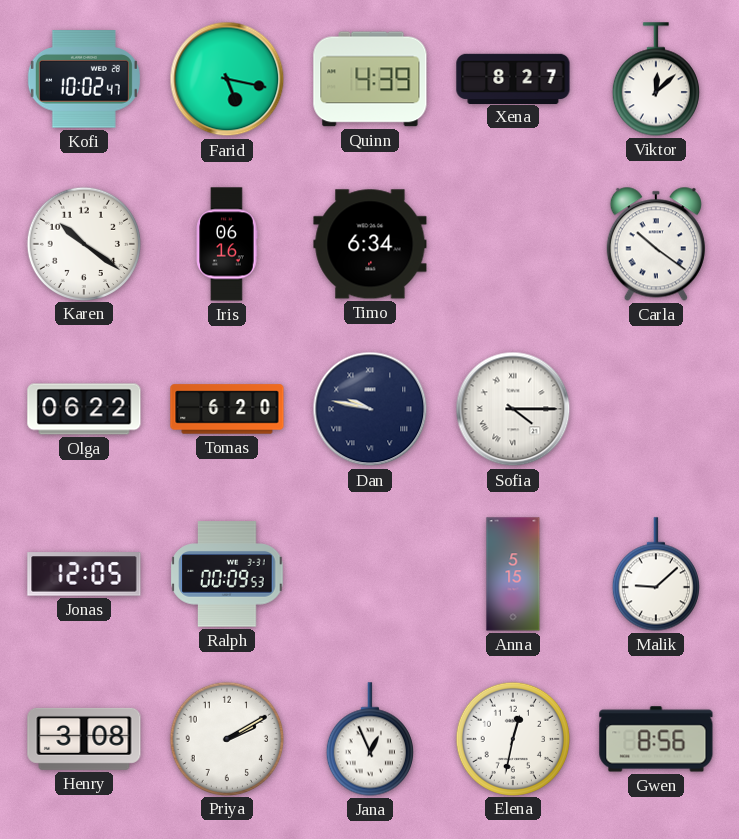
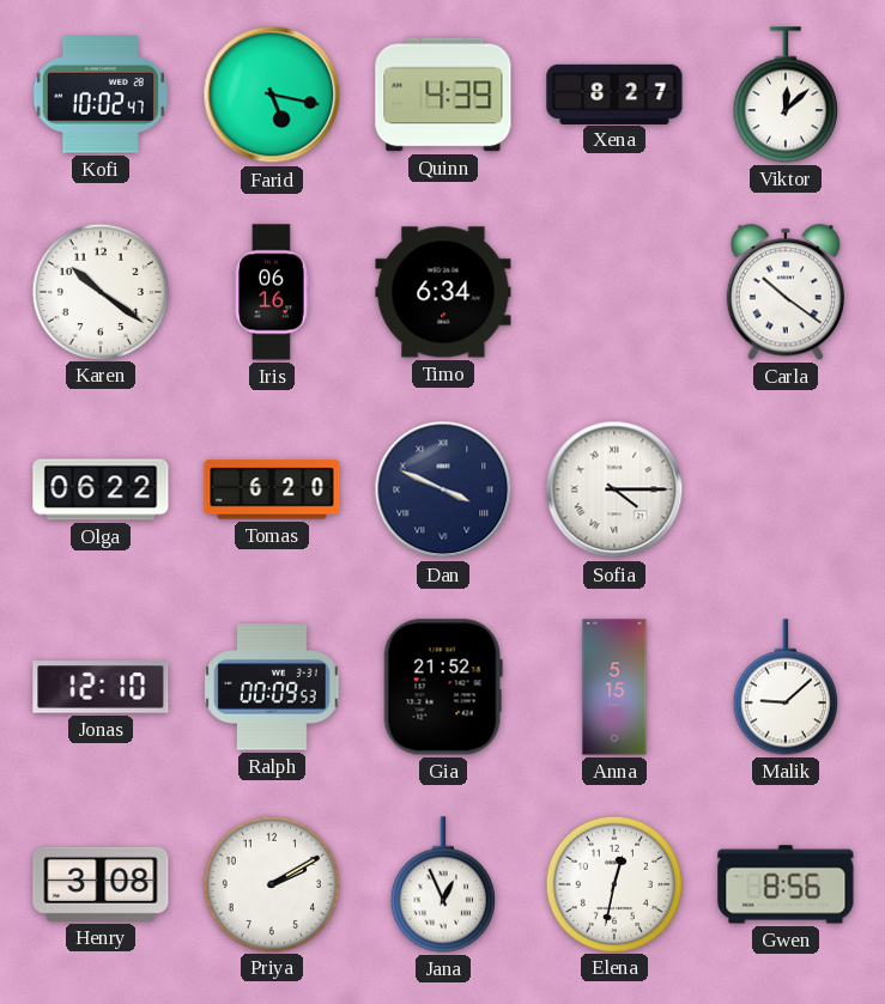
Dan: 9:47 -> 3:49
Jonas: 12:05 -> 12:10
Gia: none -> 21:52
